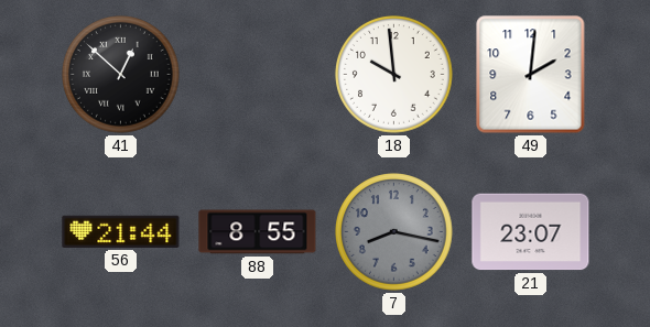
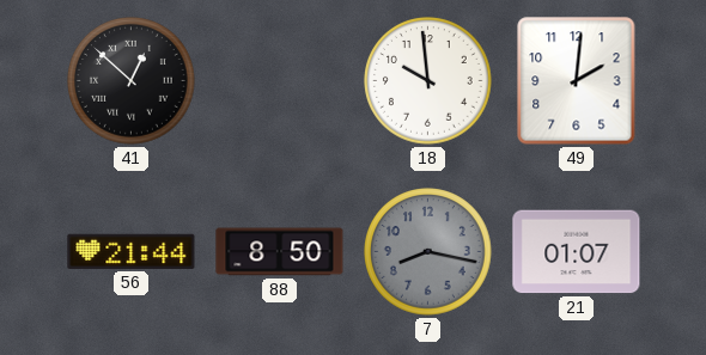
88: 8:55 -> 8:50
21: 23:07 -> 01:07
